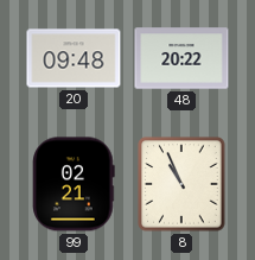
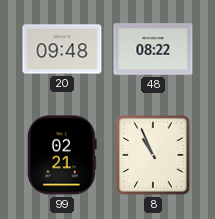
48: 20:22 -> 08:22
